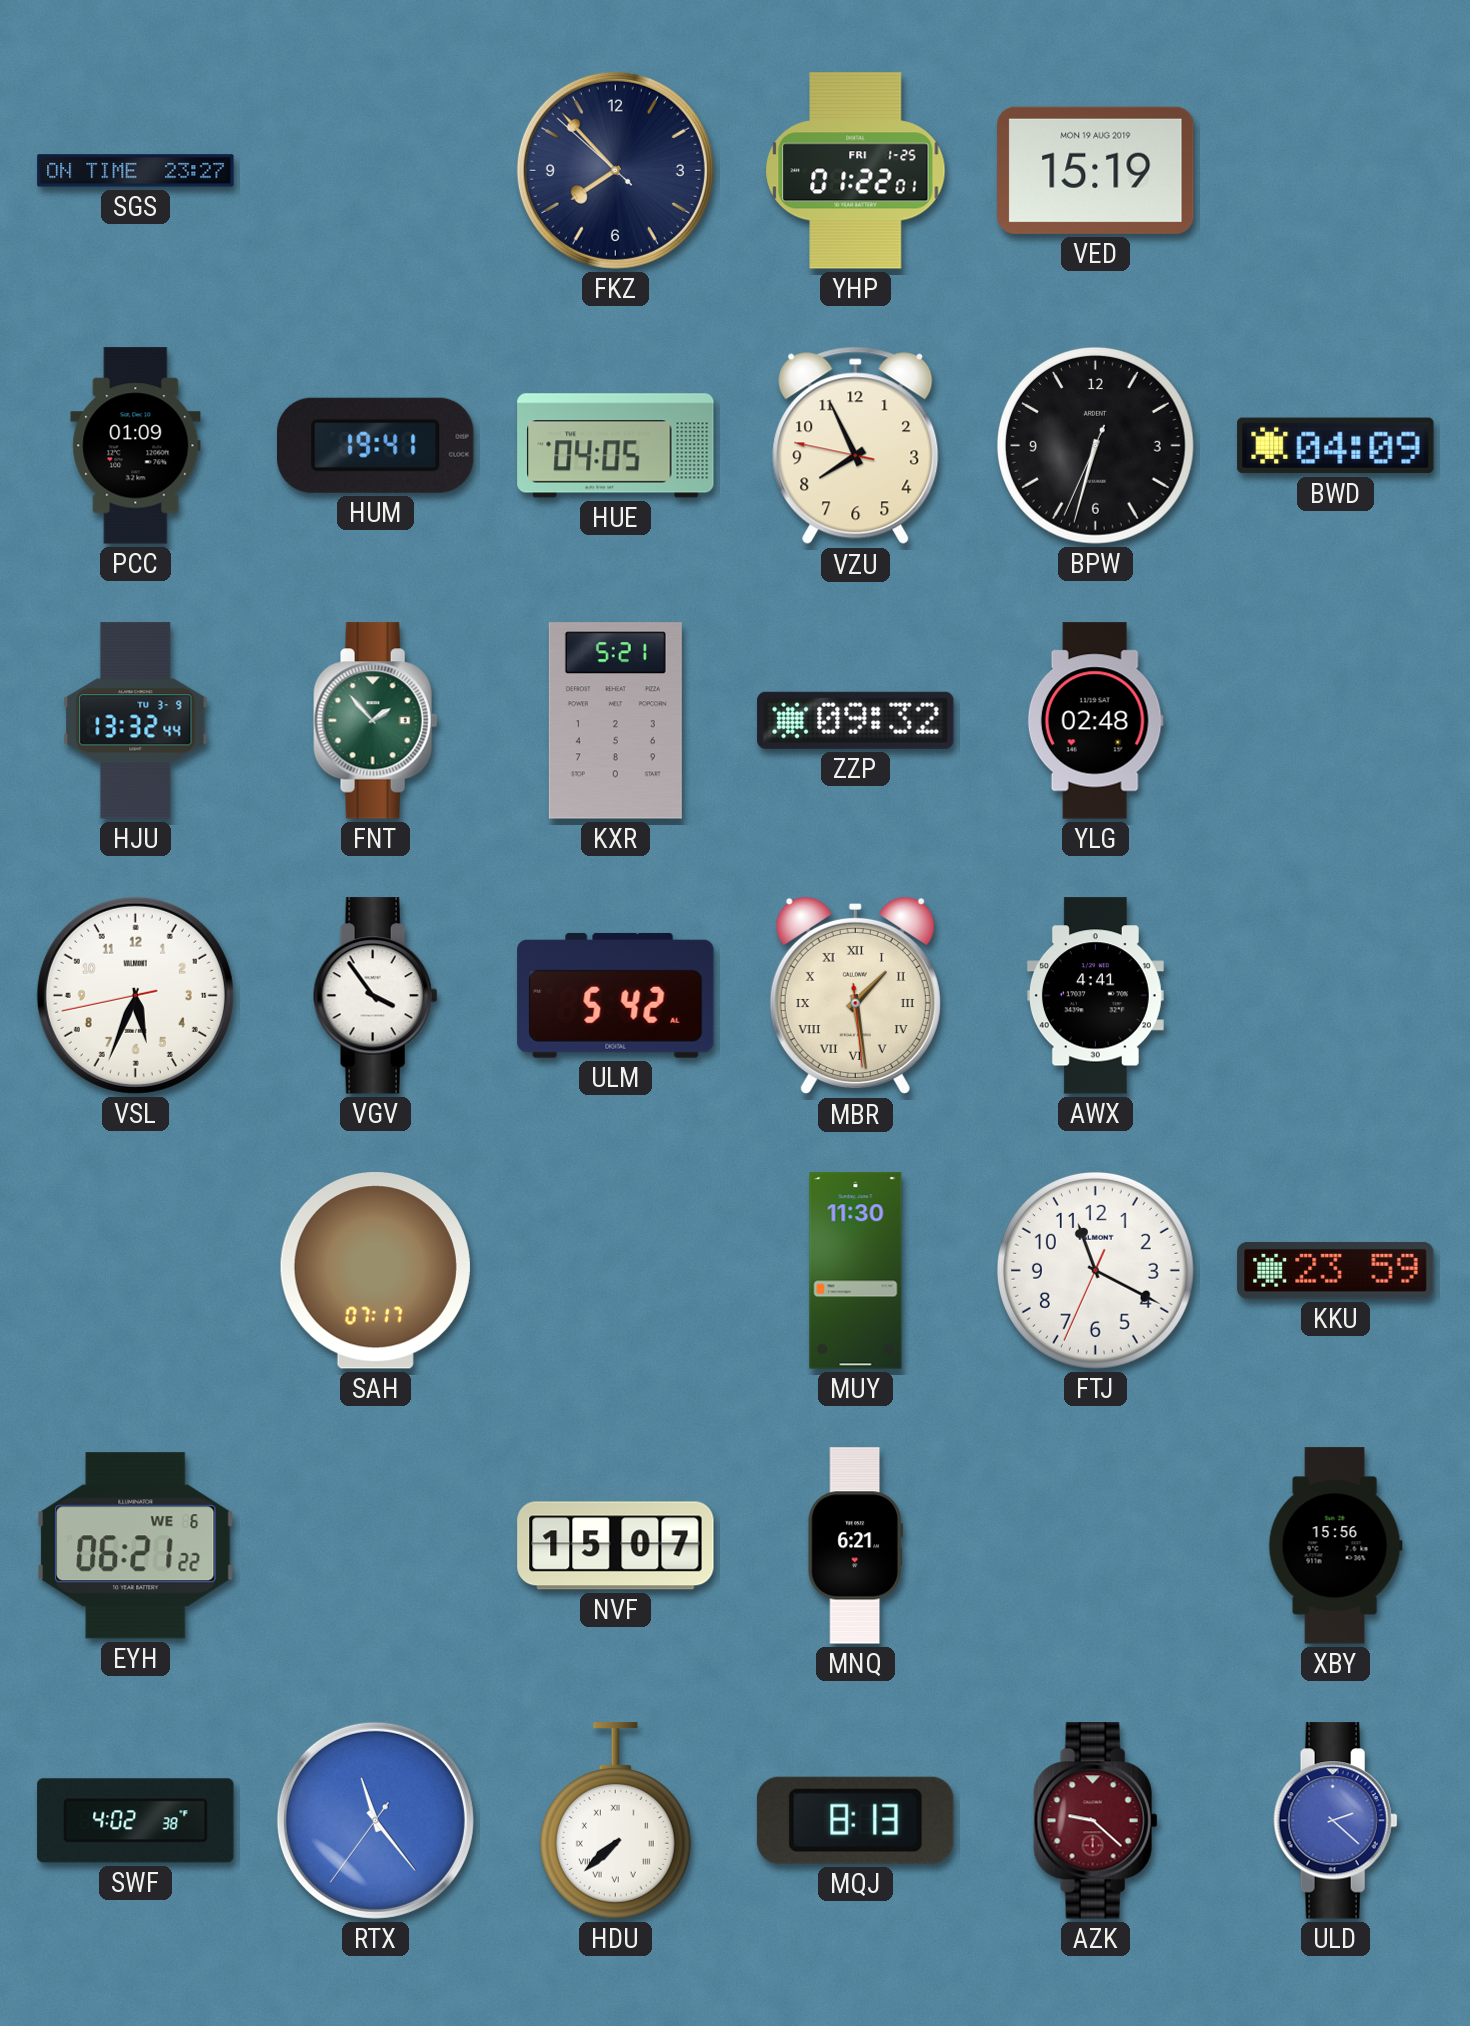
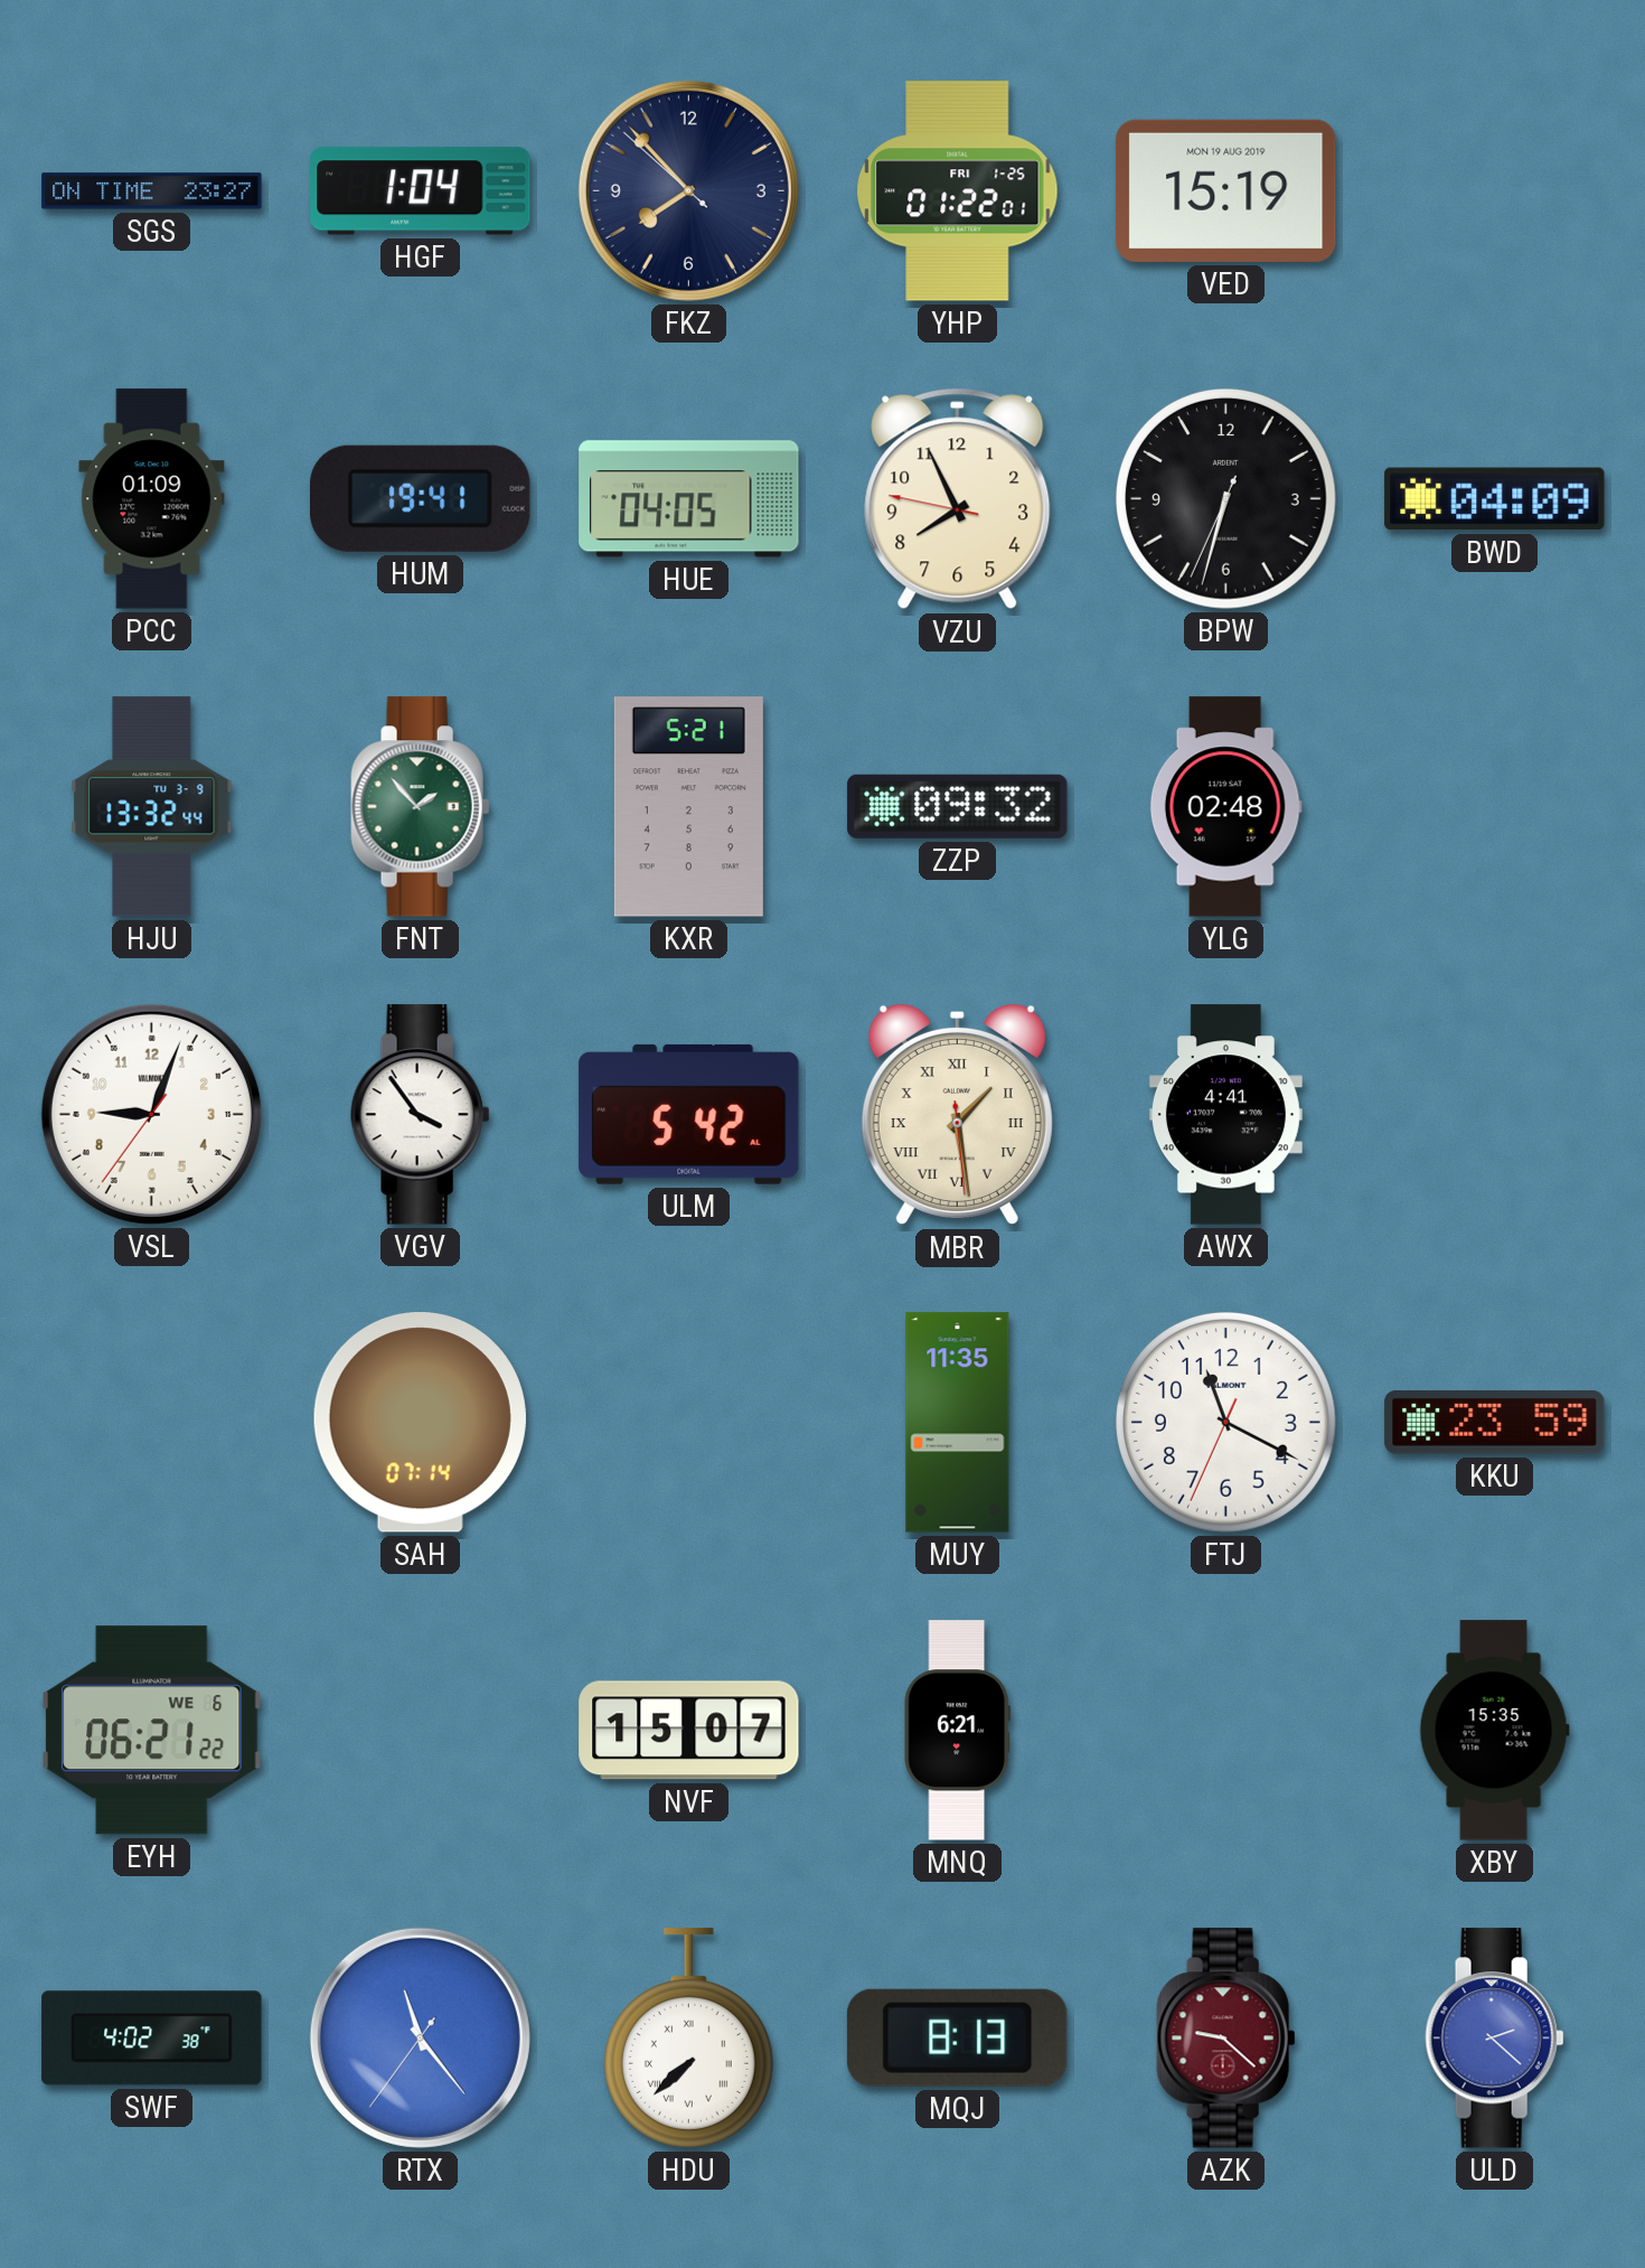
HGF: none -> 1:04
VSL: 5:33 -> 9:03
SAH: 07:17 -> 07:14
MUY: 11:30 -> 11:35
XBY: 15:56 -> 15:35
